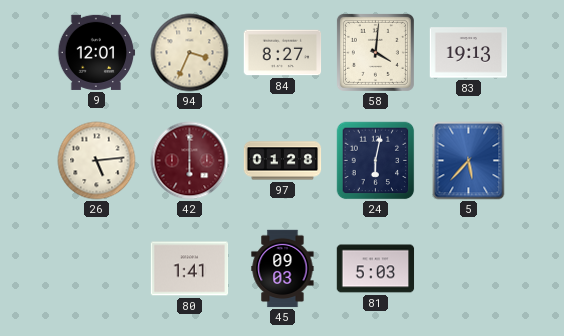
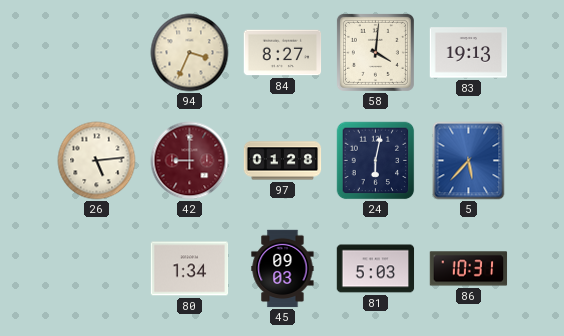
9: 12:01 -> none
42: 6:00 -> 9:00
80: 1:41 -> 1:34
86: none -> 10:31
